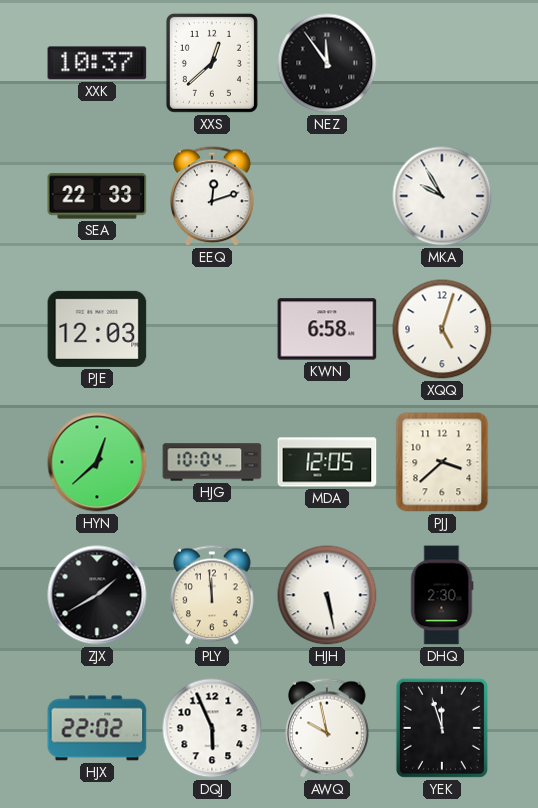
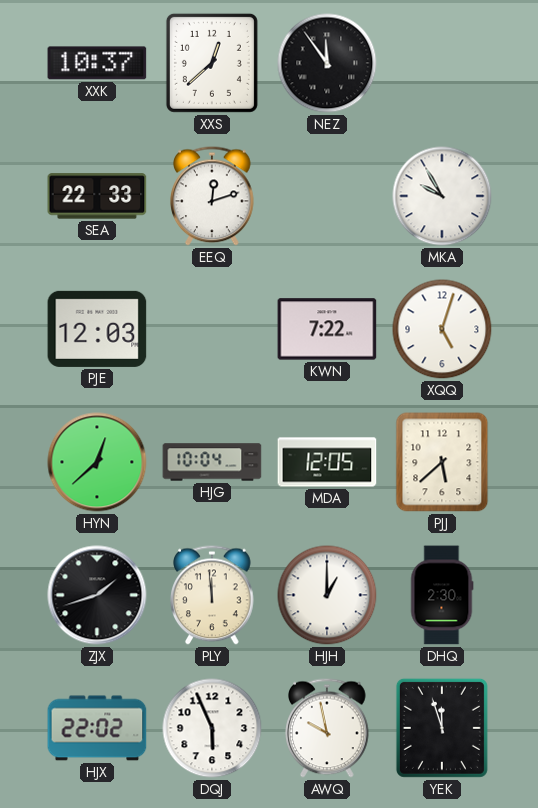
KWN: 6:58 -> 7:22
PJJ: 3:38 -> 5:38
ZJX: 1:40 -> 1:42
HJH: 5:28 -> 1:00
